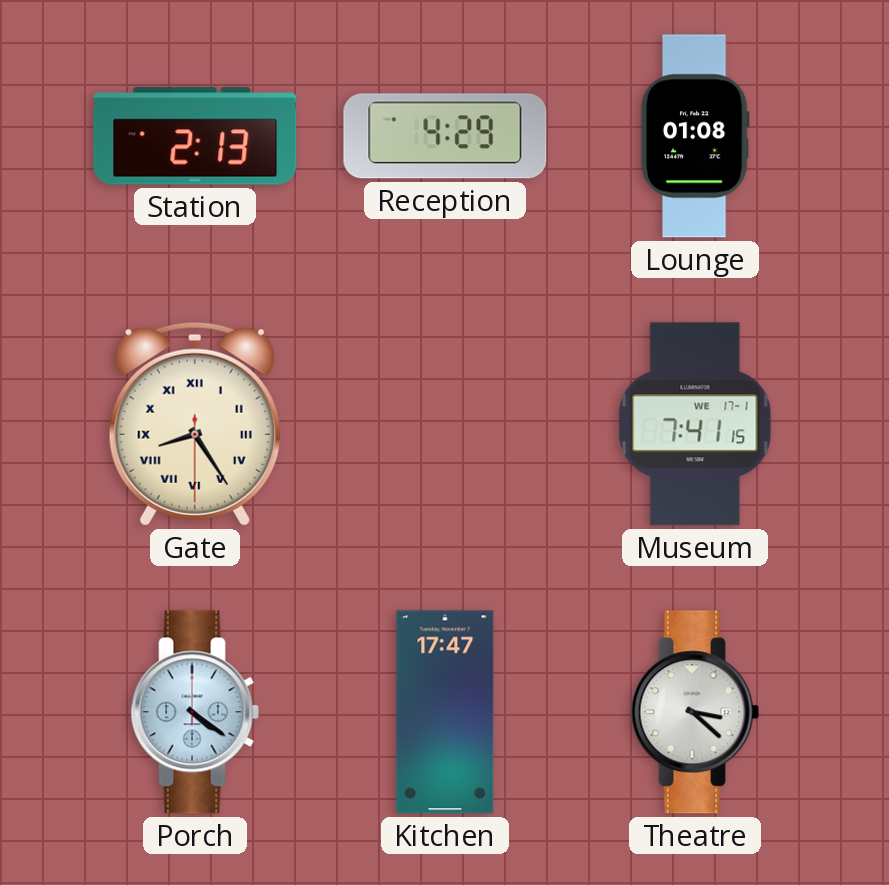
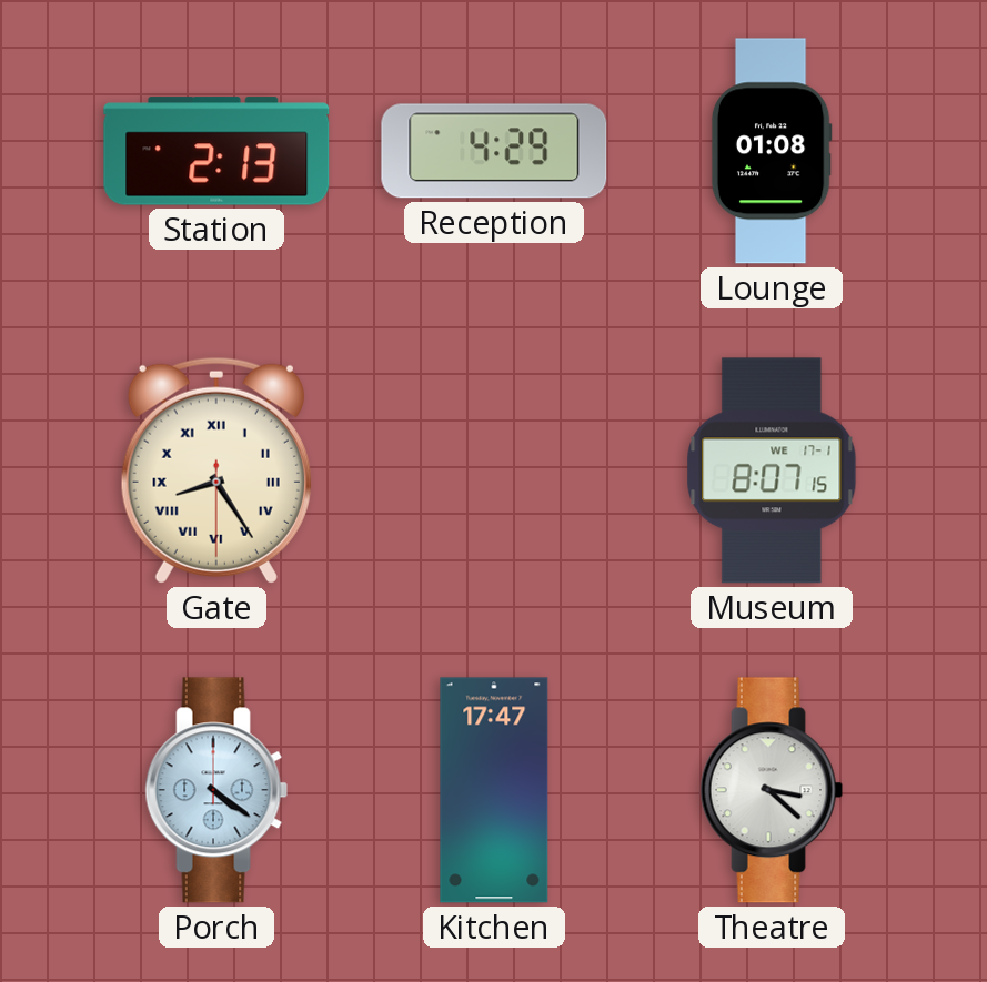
Museum: 7:41 -> 8:07
